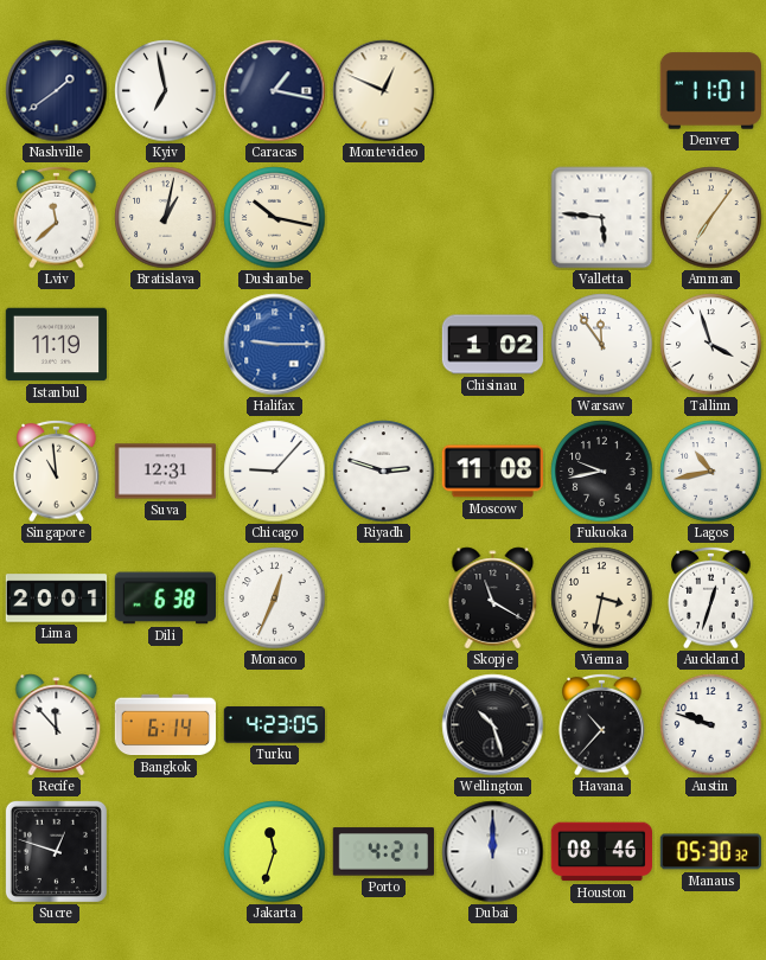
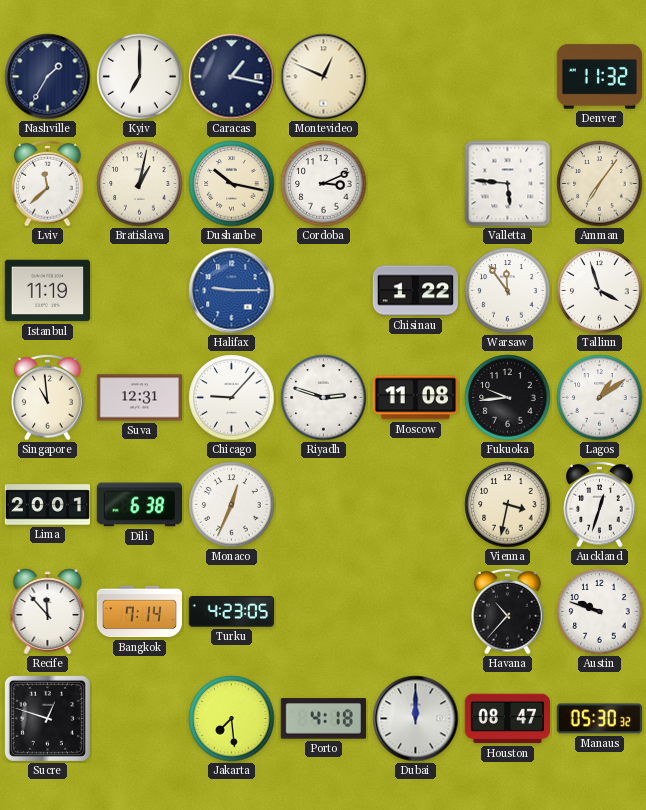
Nashville: 1:39 -> 1:35
Kyiv: 6:58 -> 7:00
Denver: 11:01 -> 11:32
Cordoba: none -> 3:11
Chisinau: 1:02 -> 1:22
Fukuoka: 9:43 -> 9:44
Lagos: 10:43 -> 1:09
Skopje: 11:20 -> none
Bangkok: 6:14 -> 7:14
Wellington: 10:27 -> none
Jakarta: 11:33 -> 7:29
Porto: 4:21 -> 4:18
Houston: 08:46 -> 08:47
